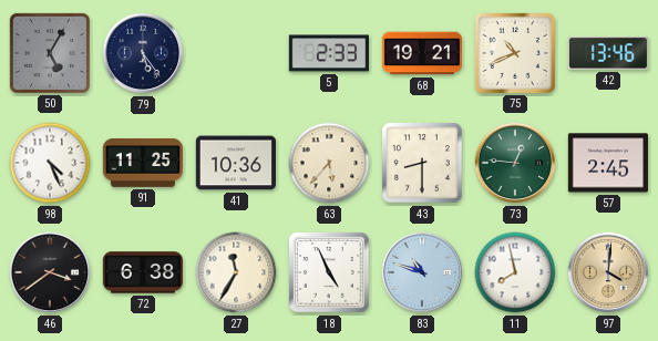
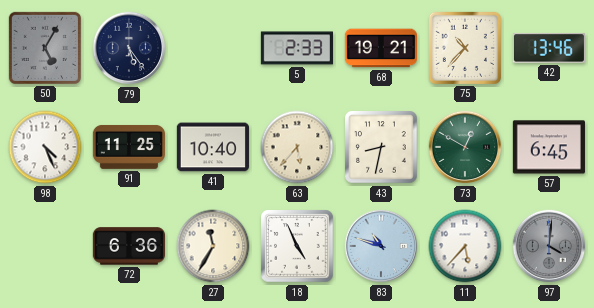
75: 10:41 -> 10:37
41: 10:36 -> 10:40
43: 8:30 -> 8:32
73: 12:46 -> 12:50
57: 2:45 -> 6:45
46: 3:39 -> none
72: 6:38 -> 6:36
11: 7:58 -> 5:37
97 dial: champagne -> grey
